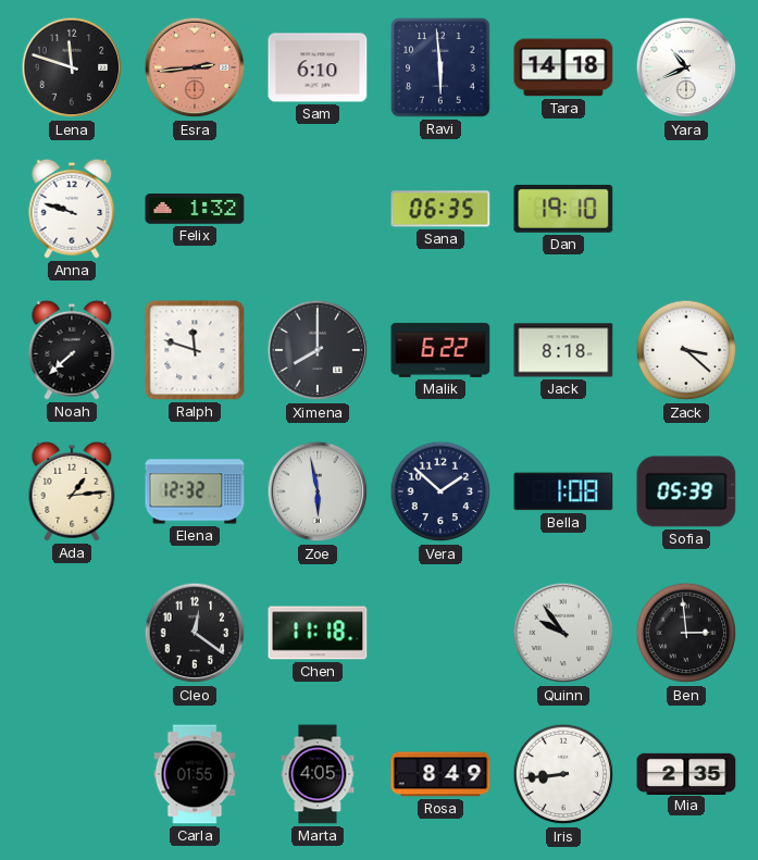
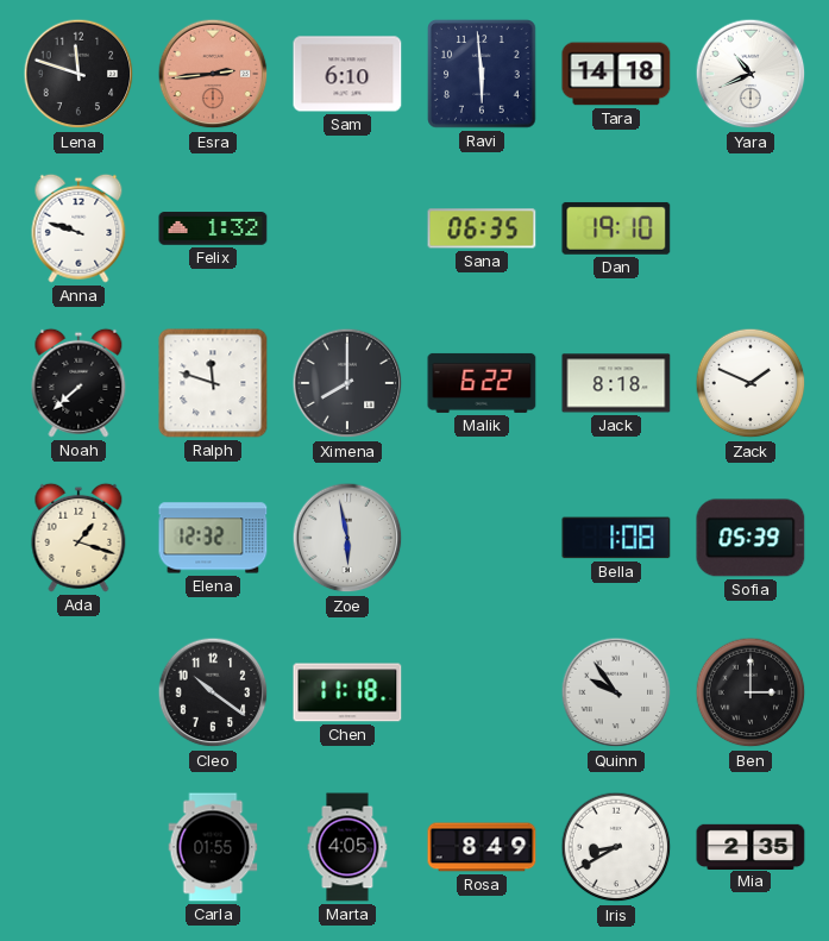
Zack: 3:22 -> 1:49
Ada: 1:14 -> 1:18
Vera: 1:52 -> none
Cleo: 12:21 -> 10:21
Ben: 2:59 -> 3:00
Iris: 8:44 -> 8:40
